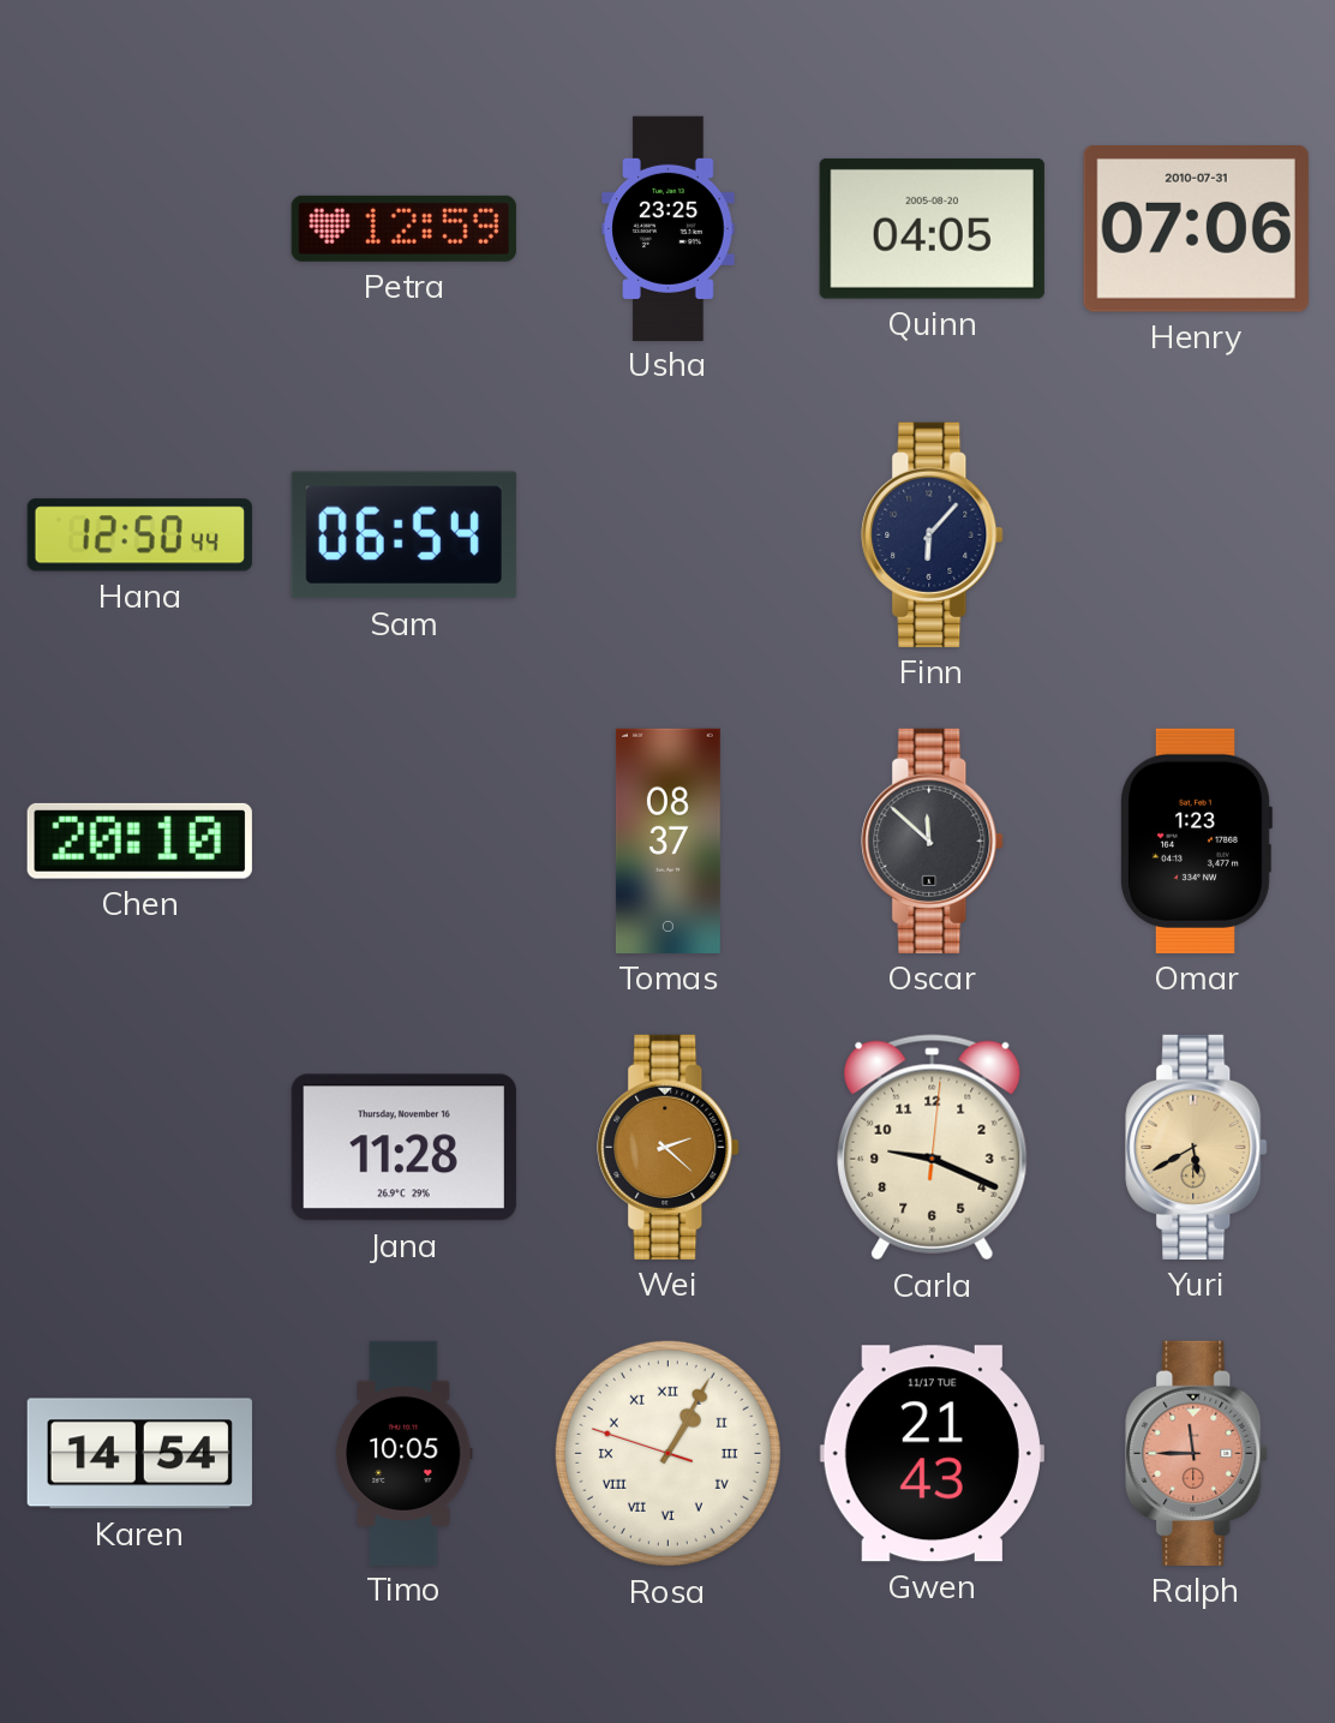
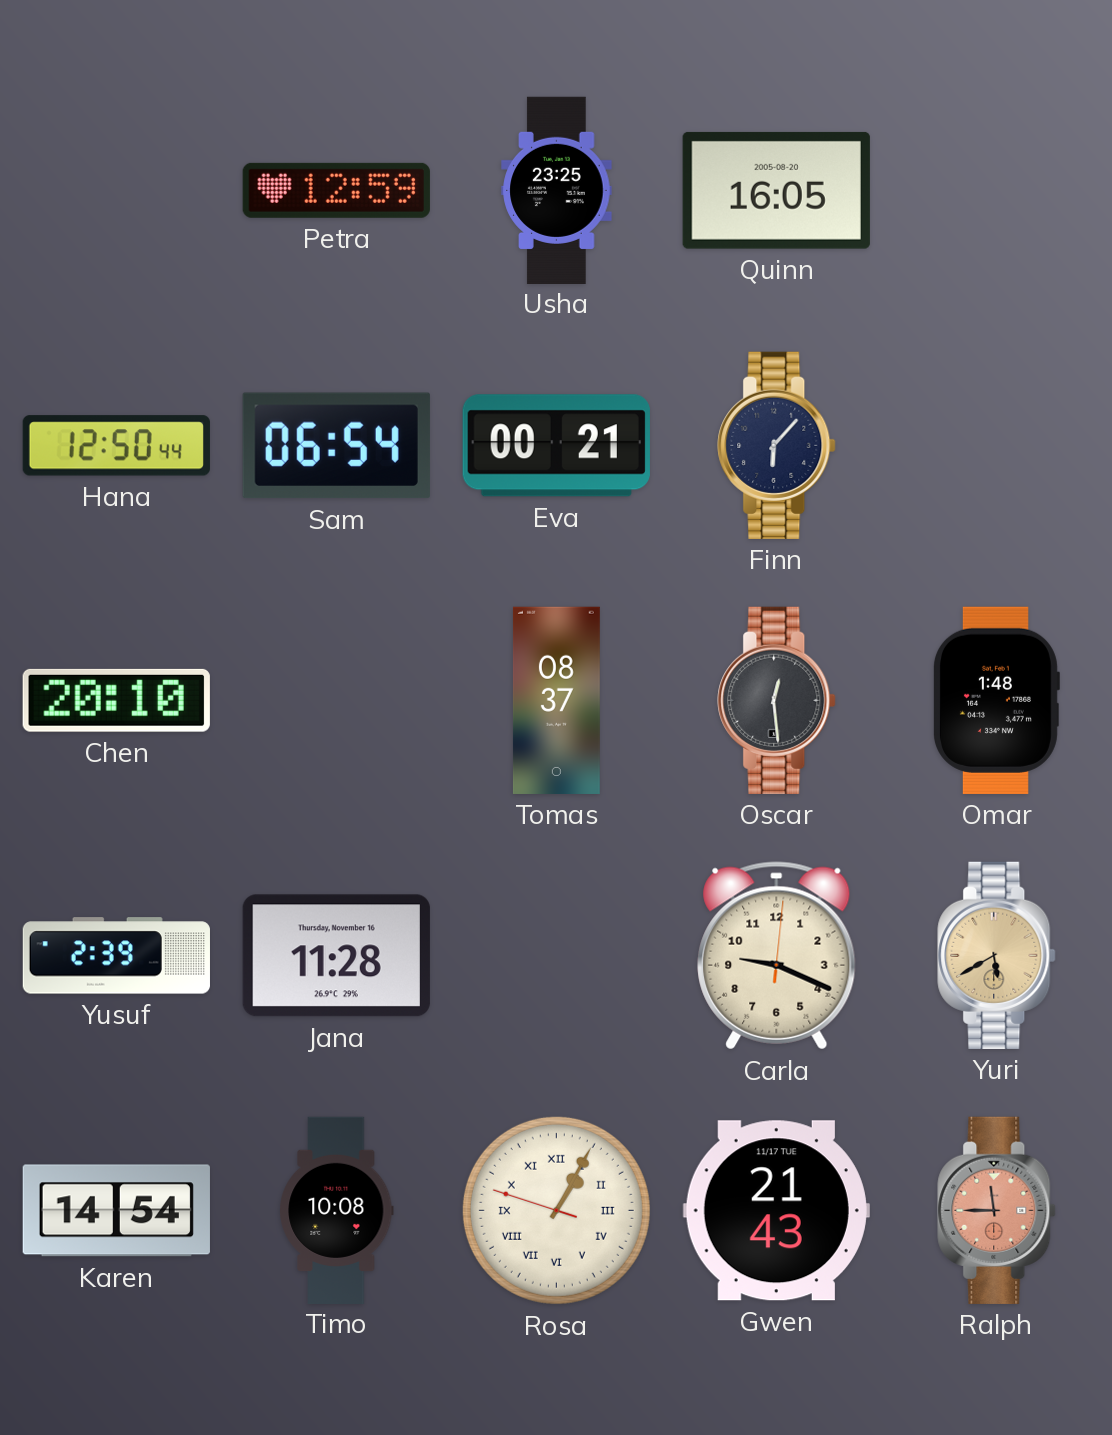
Quinn: 04:05 -> 16:05
Henry: 07:06 -> none
Eva: none -> 00:21
Oscar: 11:52 -> 12:29
Omar: 1:23 -> 1:48
Yusuf: none -> 2:39
Wei: 2:22 -> none
Timo: 10:05 -> 10:08
